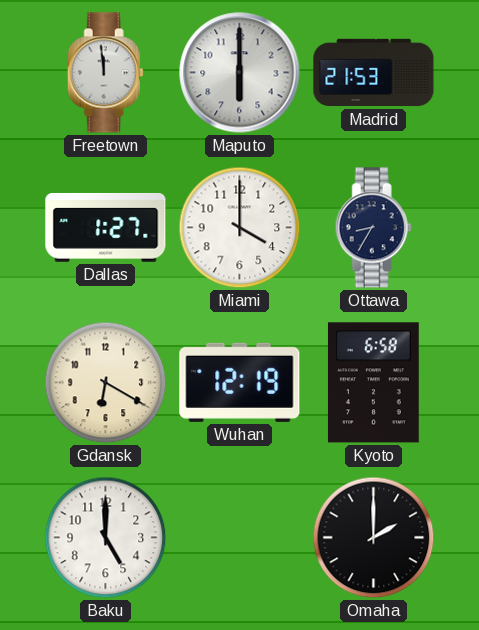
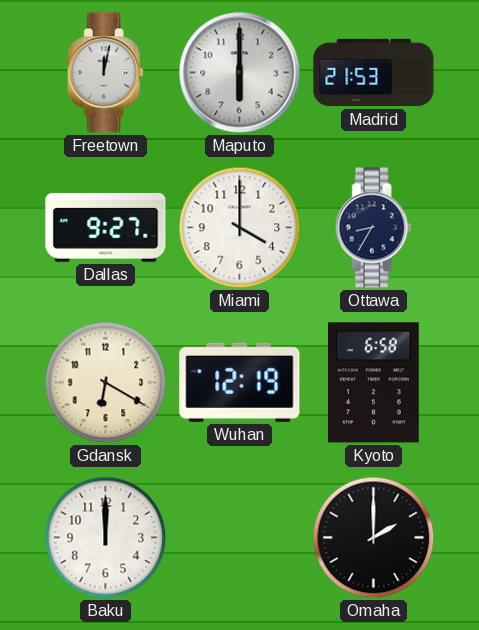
Freetown: 11:59 -> 12:02
Dallas: 1:27 -> 9:27
Baku: 5:00 -> 12:00
